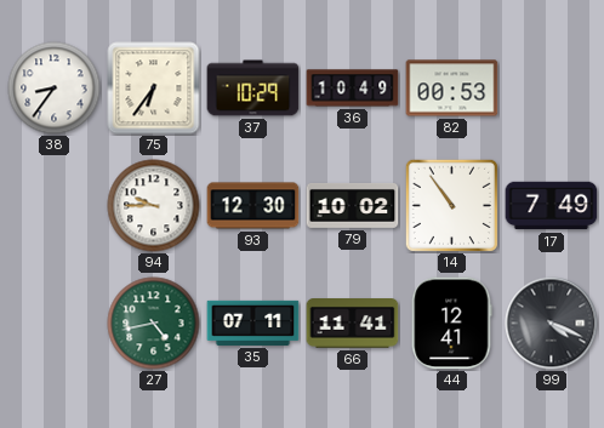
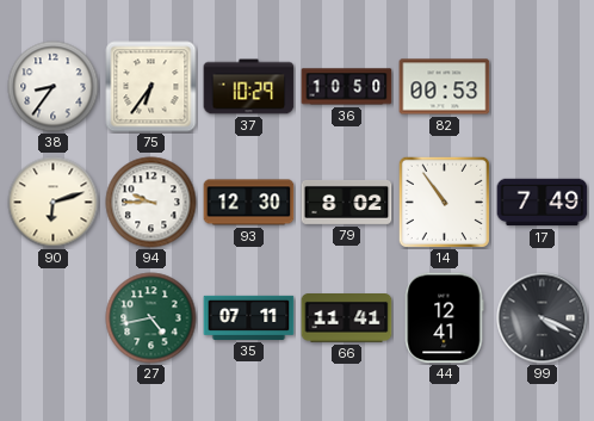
36: 10:49 -> 10:50
90: none -> 6:12
79: 10:02 -> 8:02
